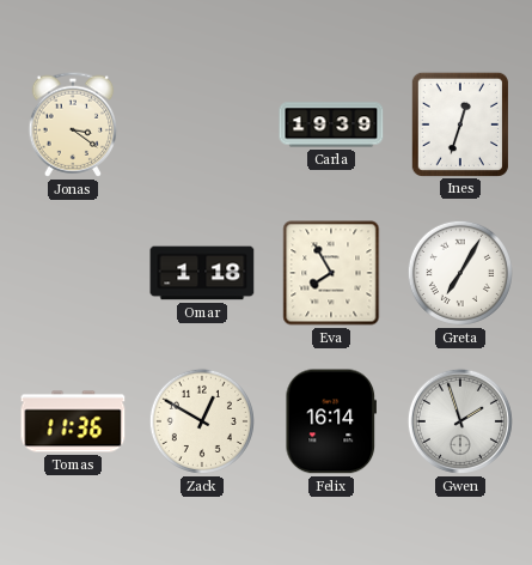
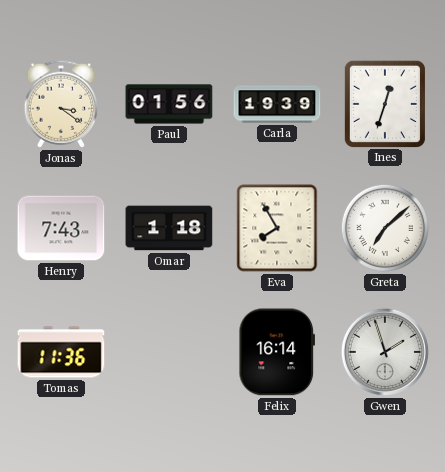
Paul: none -> 01:56
Henry: none -> 7:43
Greta: 7:05 -> 7:08
Zack: 12:50 -> none
